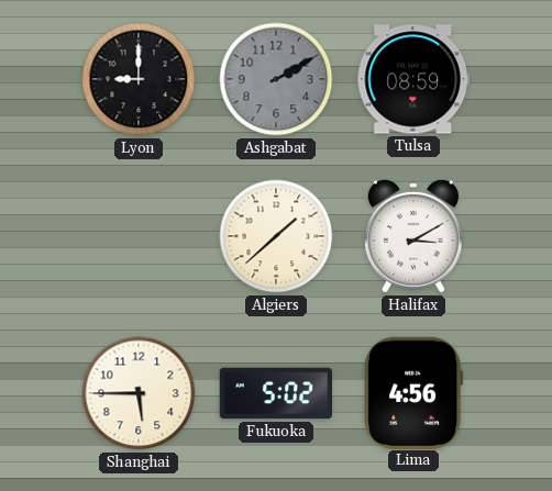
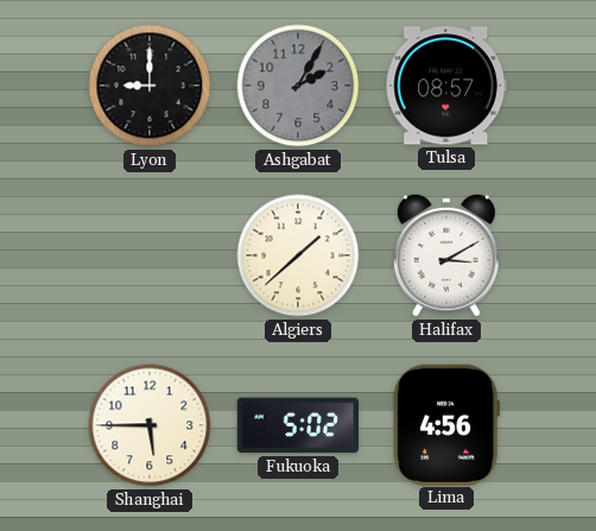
Ashgabat: 2:10 -> 2:05
Tulsa: 08:59 -> 08:57
